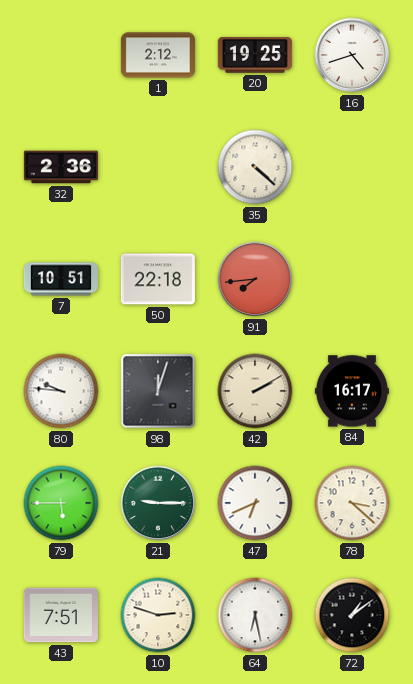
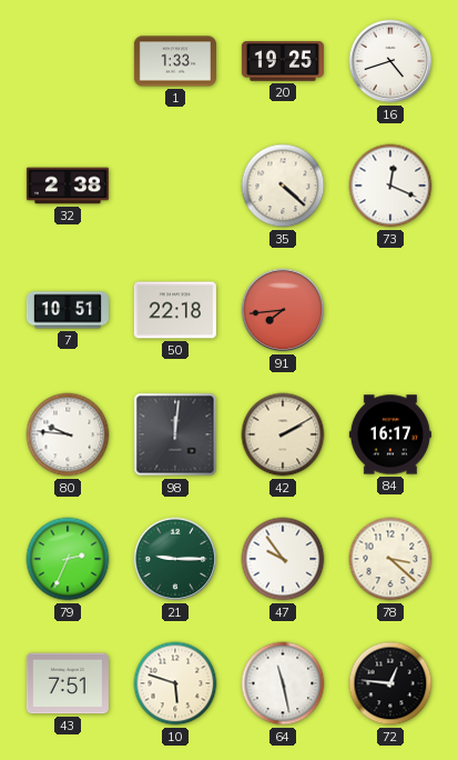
1: 2:12 -> 1:33
32: 2:36 -> 2:38
73: none -> 12:19
98: 12:03 -> 12:01
79: 5:45 -> 2:34
47: 6:41 -> 9:54
10: 2:48 -> 5:48
64: 6:28 -> 11:28
72: 1:09 -> 12:46
